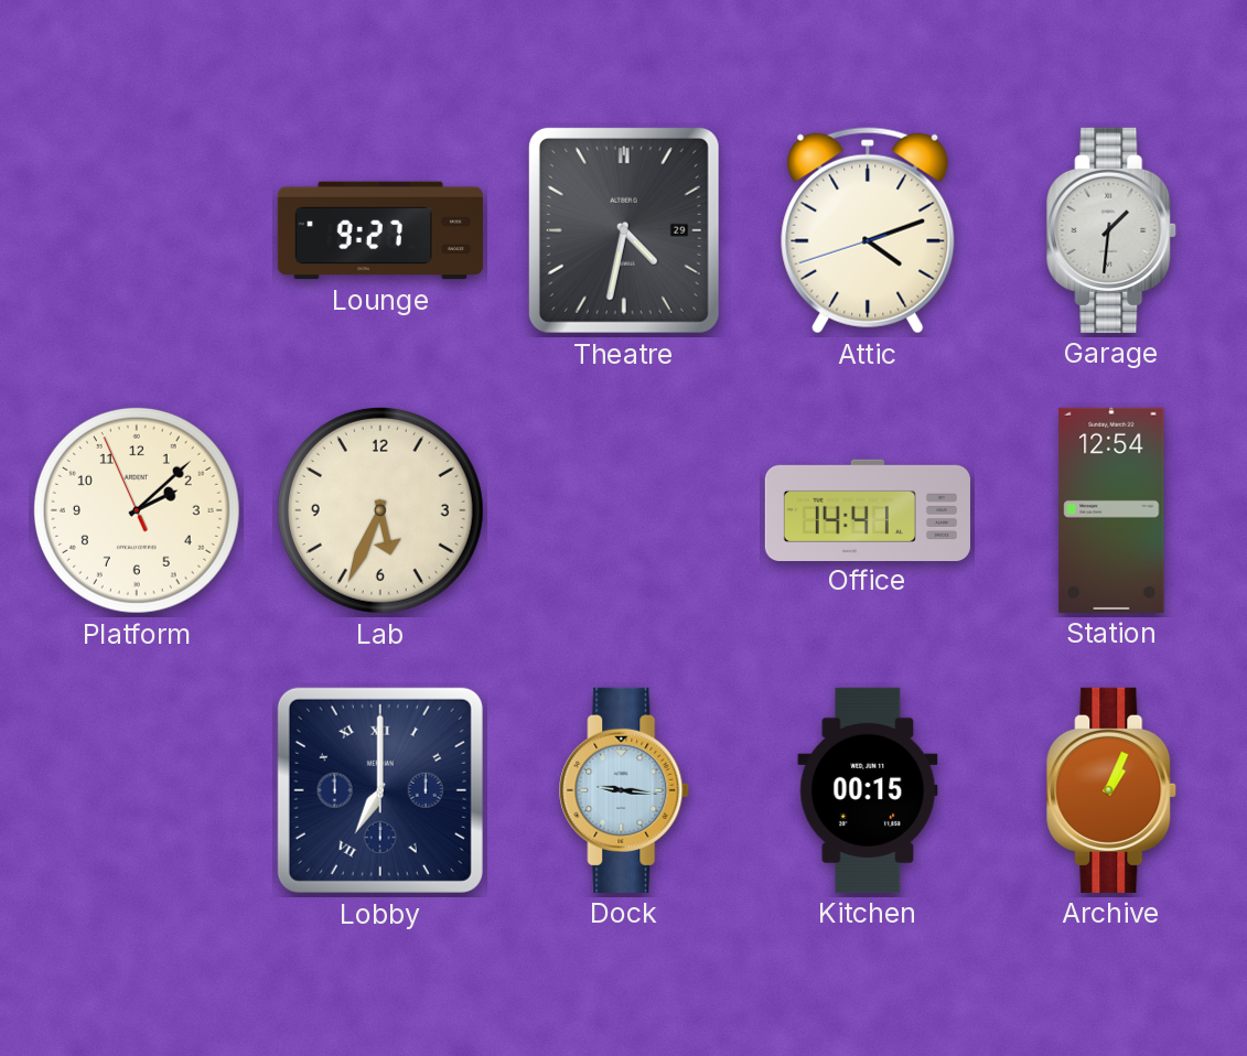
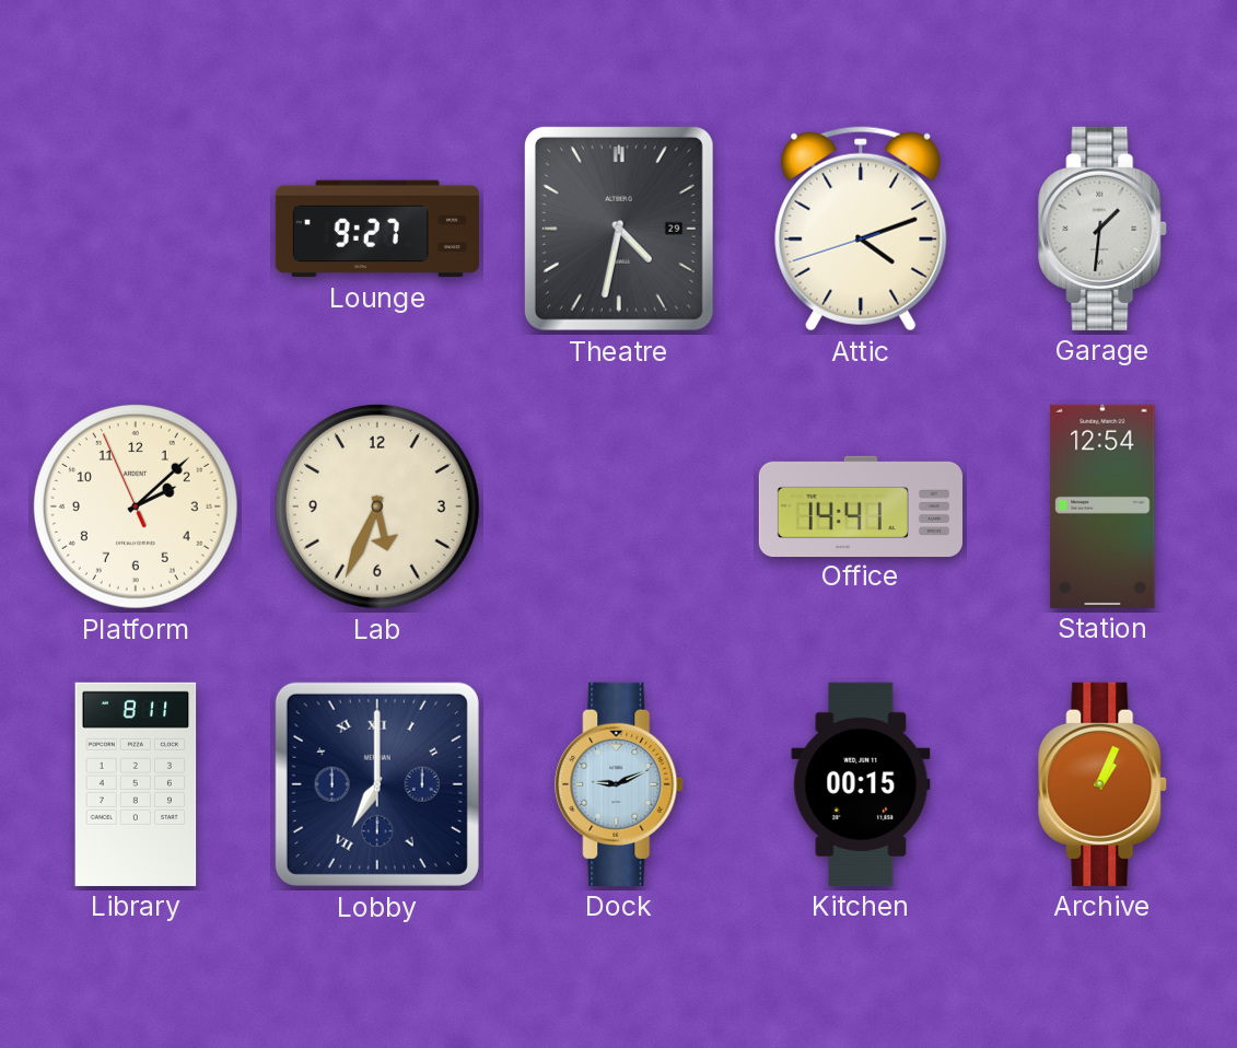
Library: none -> 8:11
Dock: 9:16 -> 9:11
